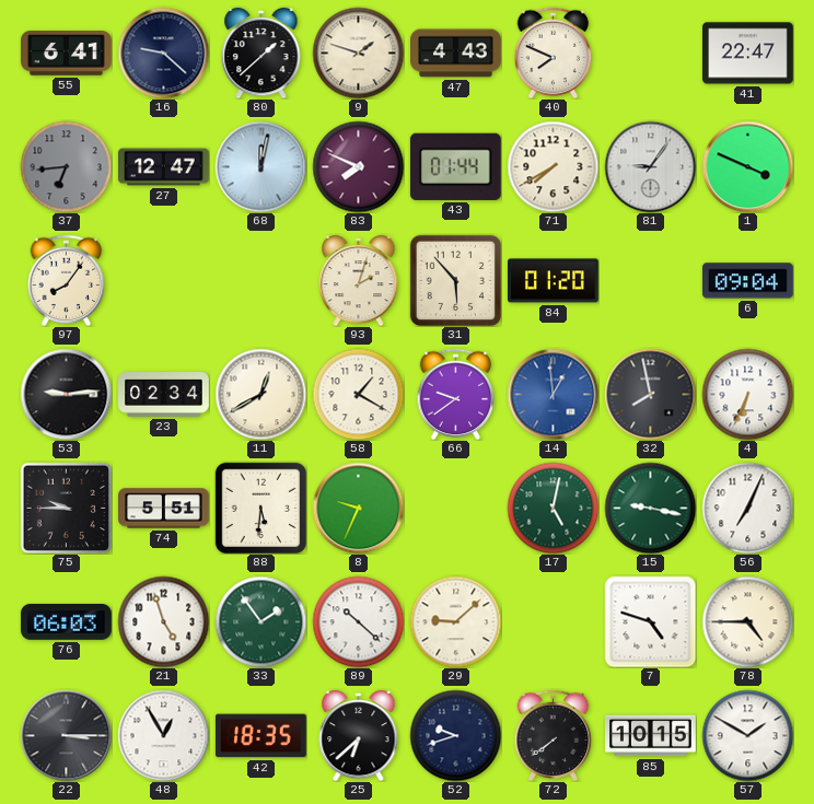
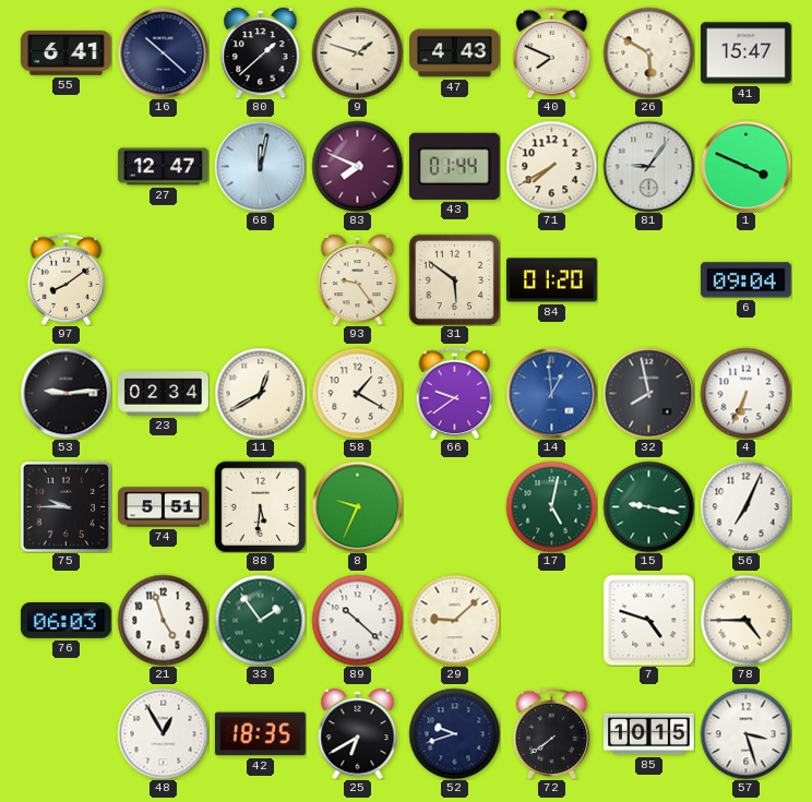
16: 9:22 -> 10:22
26: none -> 5:50
41: 22:47 -> 15:47
37: 6:44 -> none
97: 8:06 -> 8:09
93: 2:03 -> 9:24
31: 5:53 -> 5:51
22: 3:15 -> none
25: 6:38 -> 6:40
57: 1:50 -> 3:27
